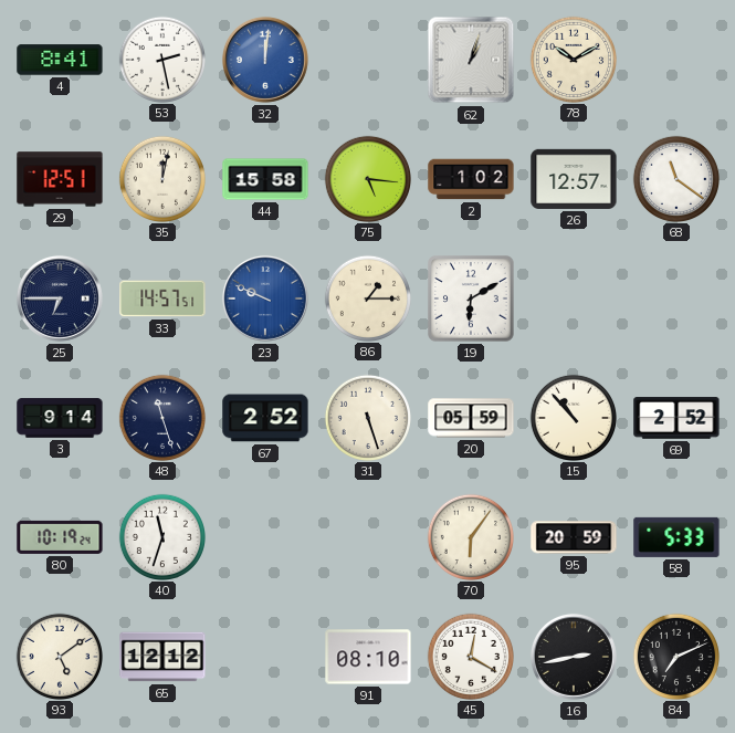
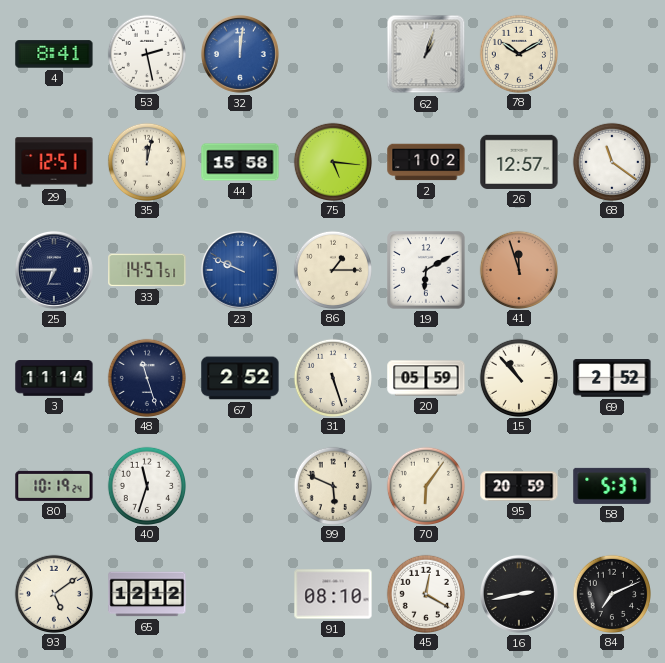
41: none -> 11:57
3: 9:14 -> 11:14
99: none -> 5:49
58: 5:33 -> 5:37
